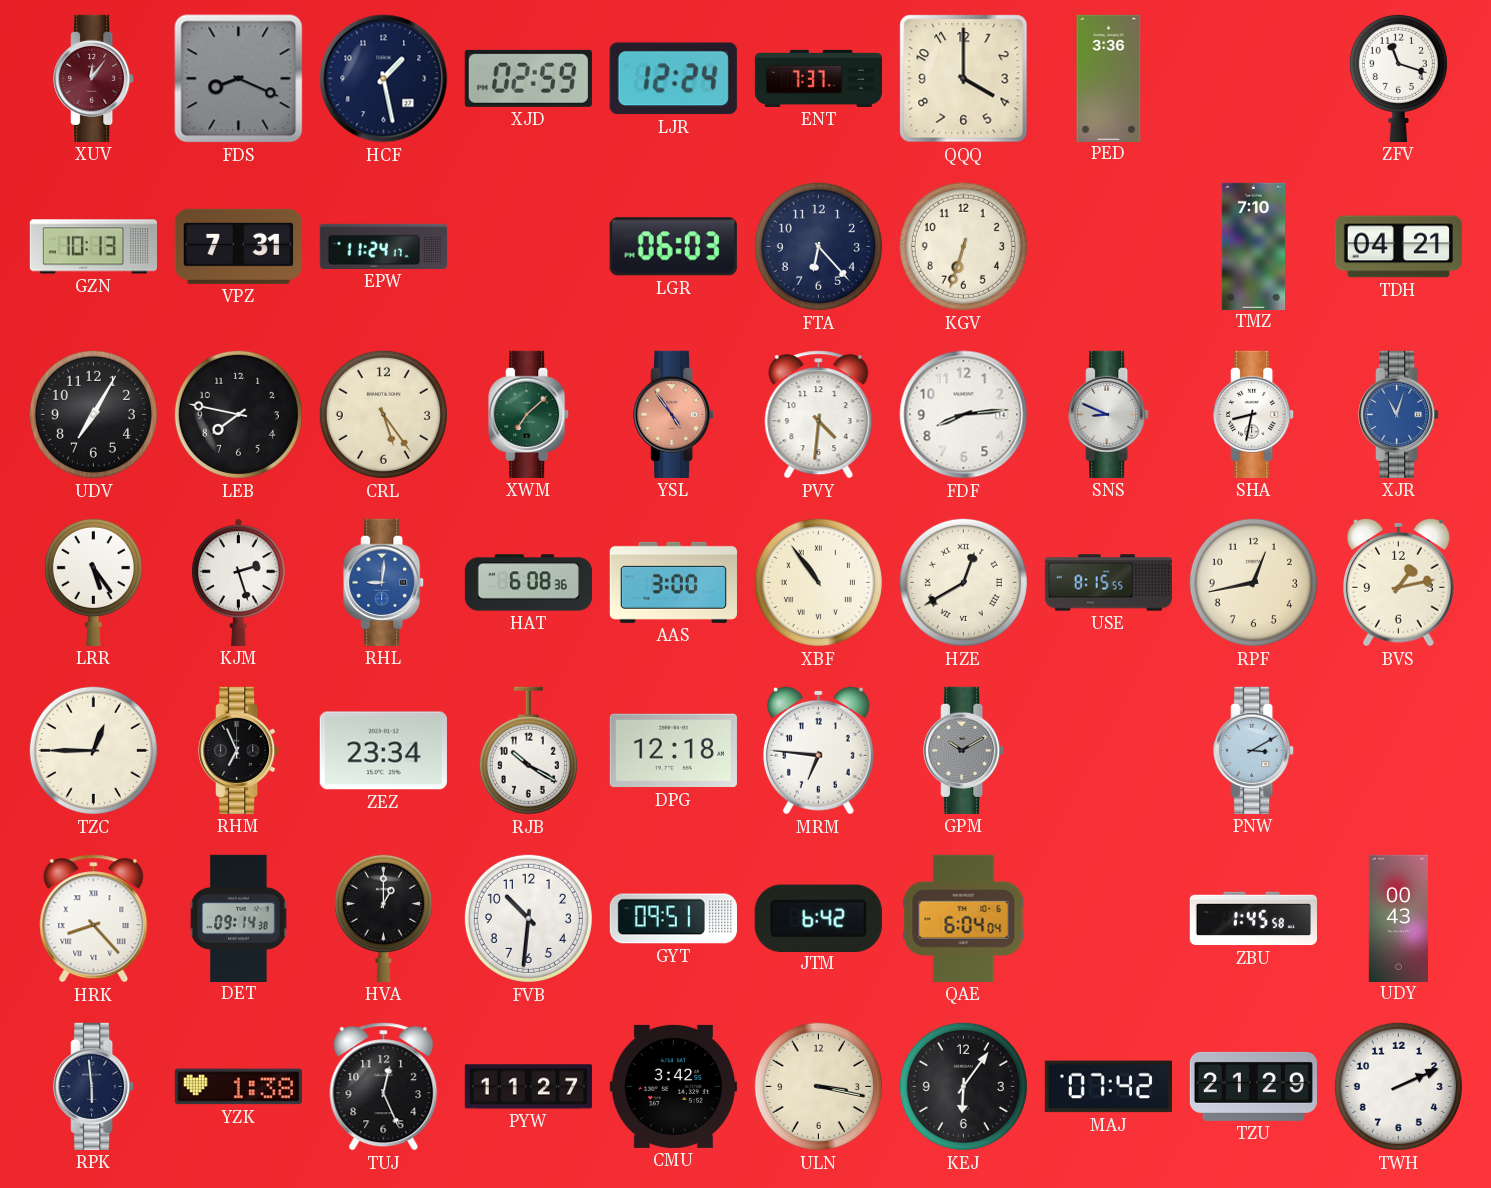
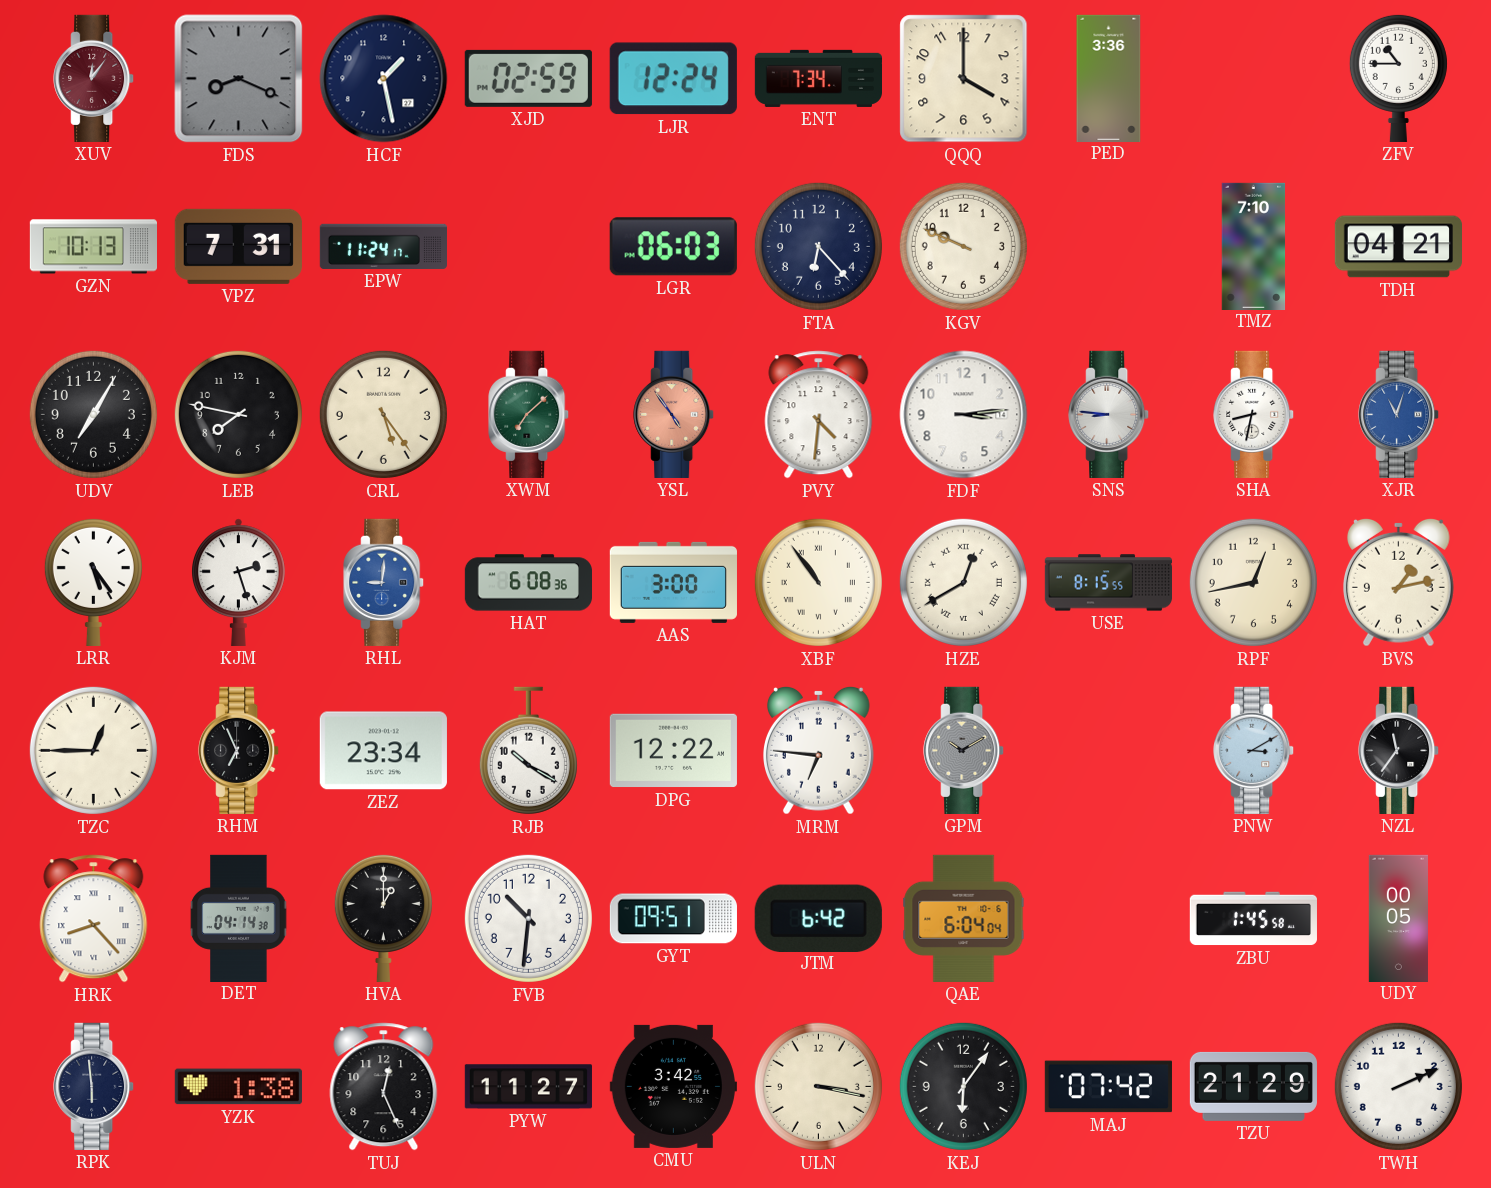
ENT: 7:37 -> 7:34
ZFV: 11:18 -> 10:45
KGV: 6:33 -> 9:49
FDF: 8:14 -> 3:14
SNS: 8:49 -> 8:46
DPG: 12:18 -> 12:22
NZL: none -> 11:36
DET: 09:14 -> 04:14
UDY: 00:43 -> 00:05
